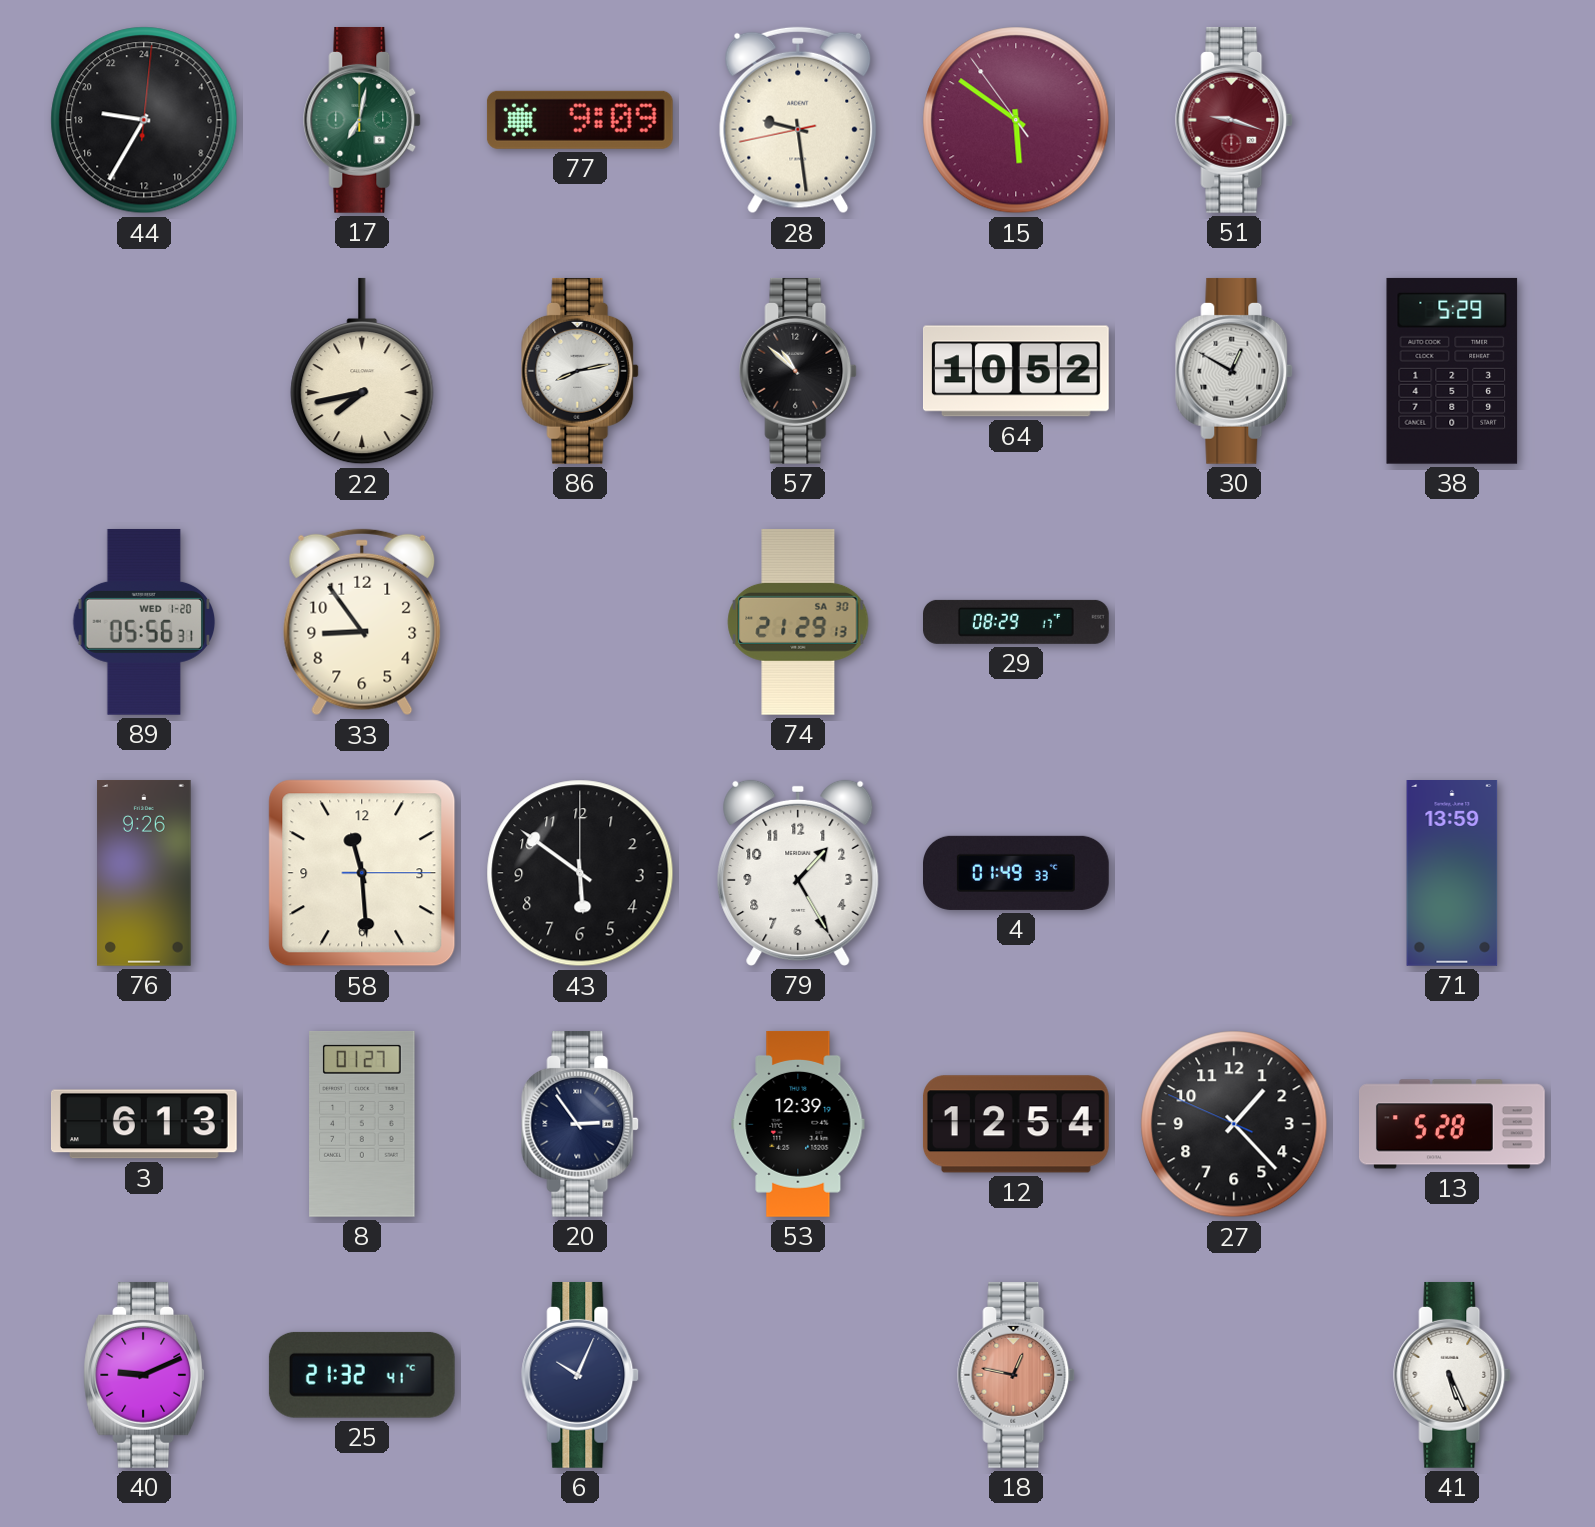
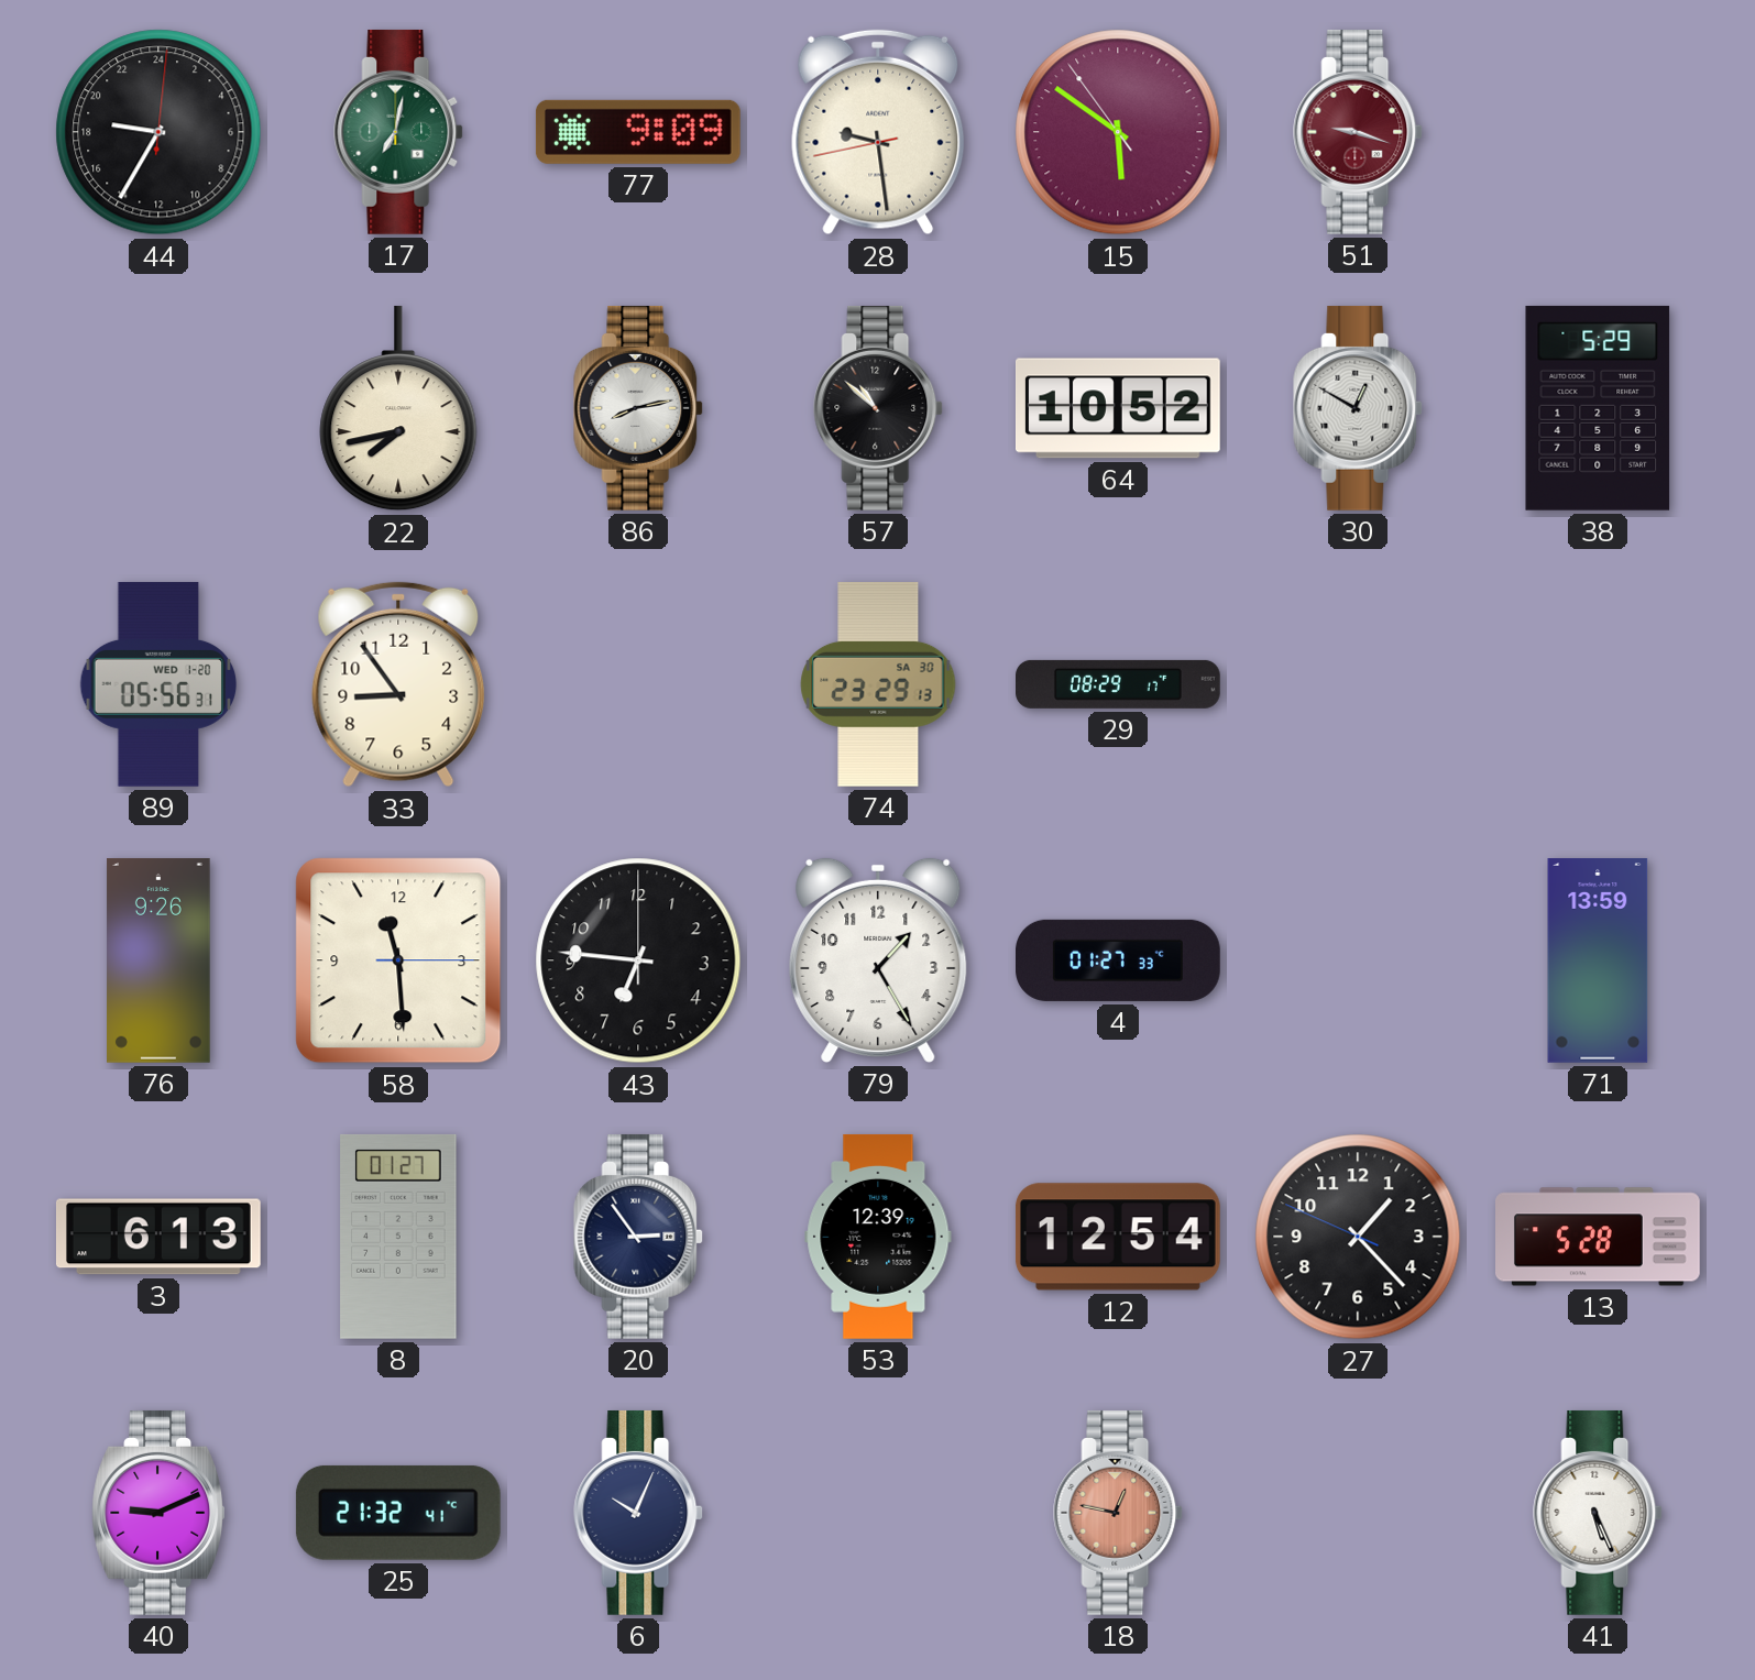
74: 21:29 -> 23:29
43: 5:51 -> 6:46
4: 01:49 -> 01:27
